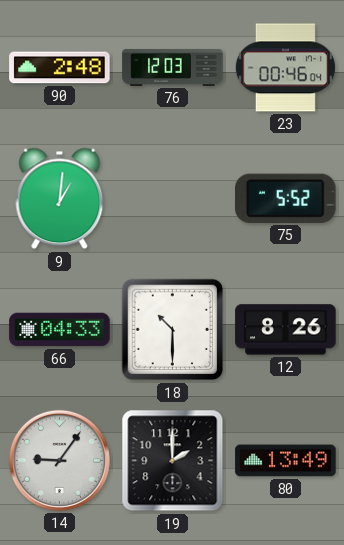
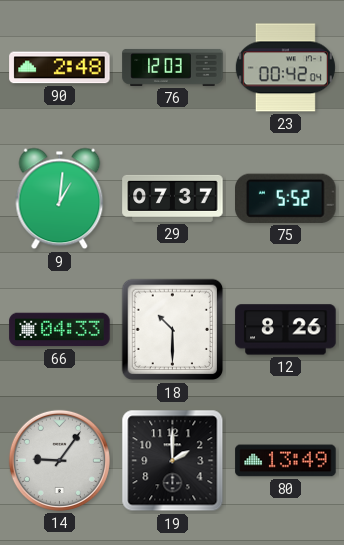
23: 00:46 -> 00:42
29: none -> 07:37
